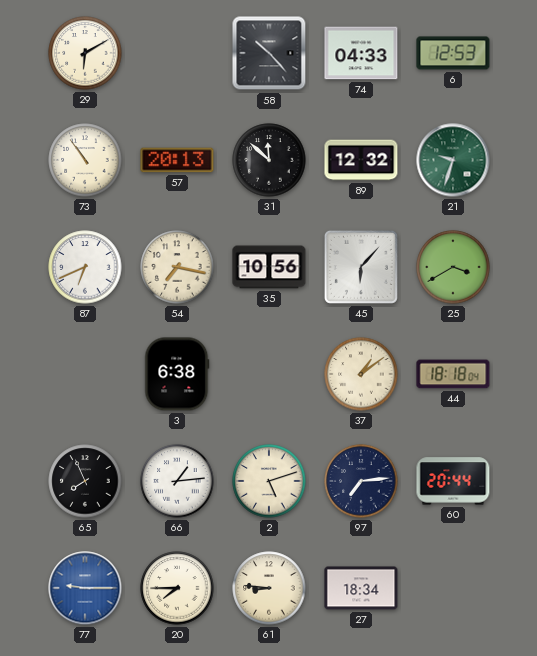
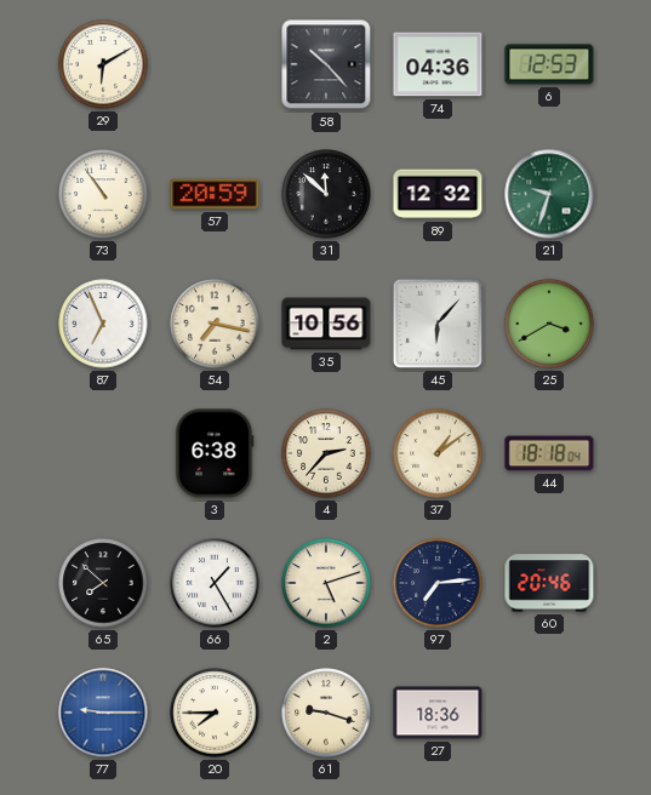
74: 04:33 -> 04:36
57: 20:13 -> 20:59
87: 6:41 -> 6:56
4: none -> 2:37
65: 7:56 -> 7:52
66: 1:14 -> 1:25
60: 20:44 -> 20:46
61: 8:46 -> 9:18
27: 18:34 -> 18:36
